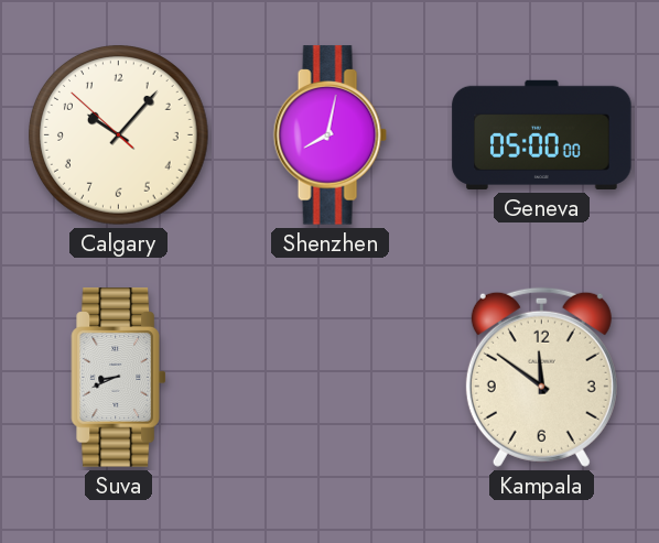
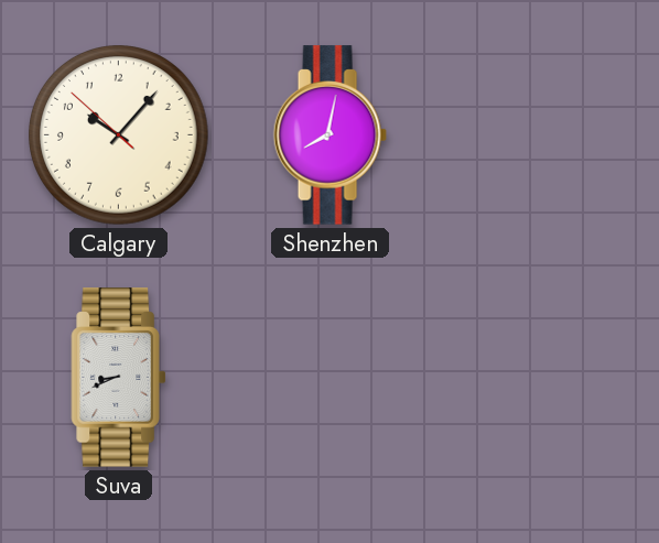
Geneva: 05:00 -> none
Kampala: 11:51 -> none
